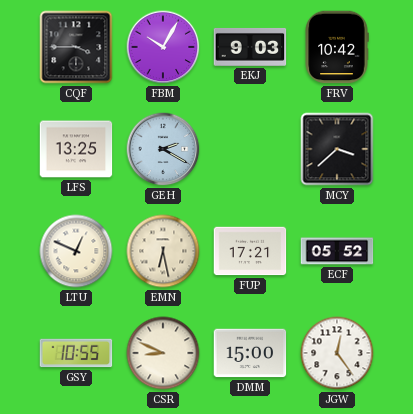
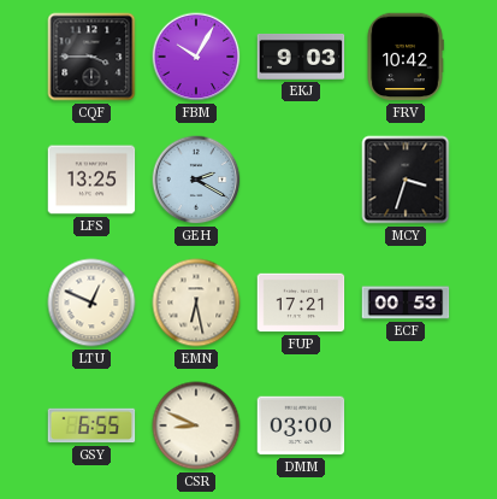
MCY: 3:38 -> 3:33
ECF: 05:52 -> 00:53
GSY: 10:55 -> 6:55
DMM: 15:00 -> 03:00
JGW: 12:24 -> none
